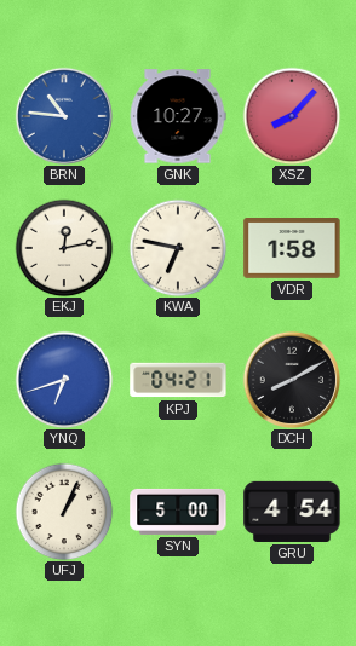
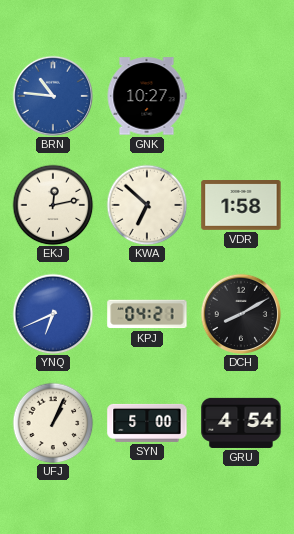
XSZ: 8:07 -> none
KWA: 6:47 -> 6:52
YNQ: 6:42 -> 6:41
